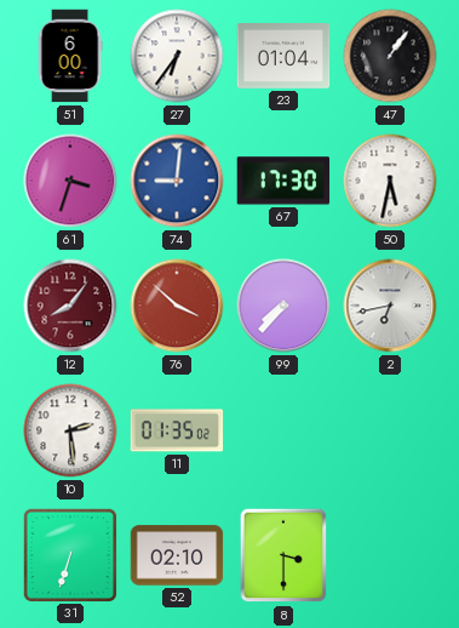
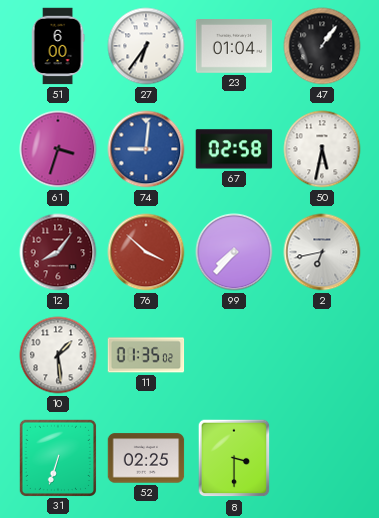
67: 17:30 -> 02:58
10: 2:29 -> 1:29
52: 02:10 -> 02:25
